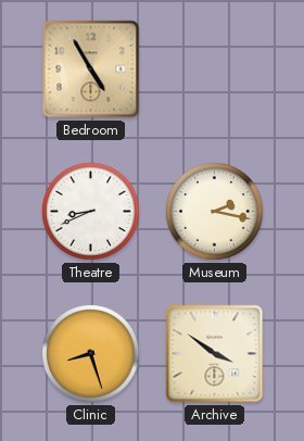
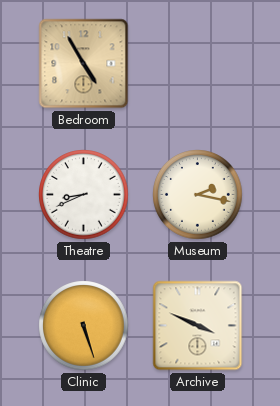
Clinic: 8:27 -> 5:27
Archive: 3:51 -> 3:49
